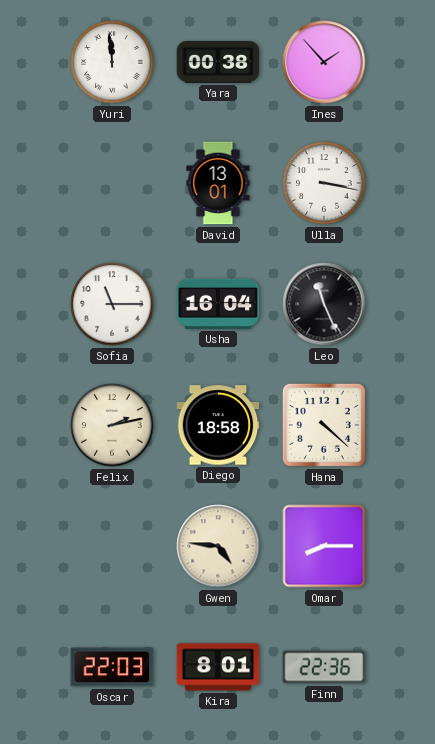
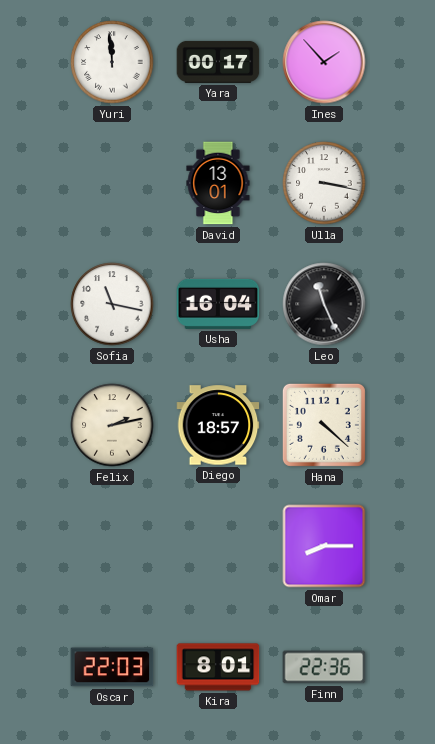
Yara: 00:38 -> 00:17
Sofia: 11:15 -> 11:17
Diego: 18:58 -> 18:57
Gwen: 4:46 -> none
